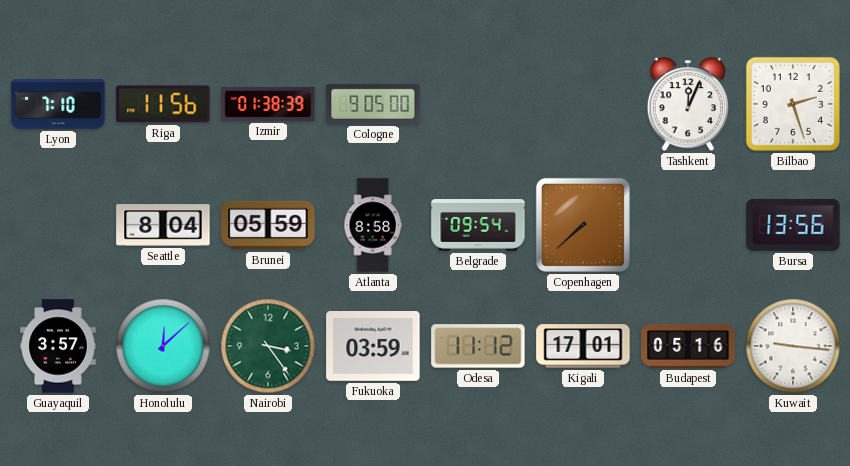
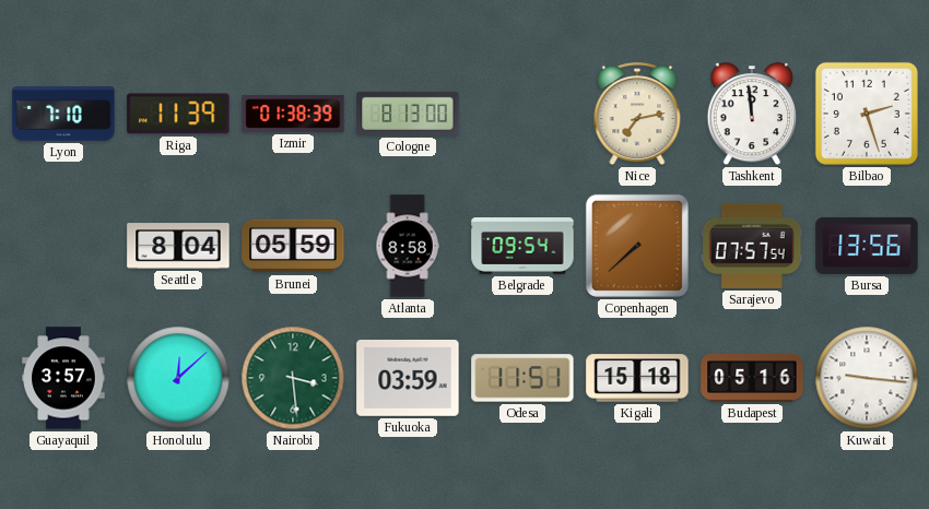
Riga: 11:56 -> 11:39
Cologne: 9:05 -> 8:13
Nice: none -> 7:13
Tashkent: 12:04 -> 11:59
Sarajevo: none -> 07:57
Nairobi: 3:24 -> 3:29
Odesa: 11:12 -> 11:51
Kigali: 17:01 -> 15:18
